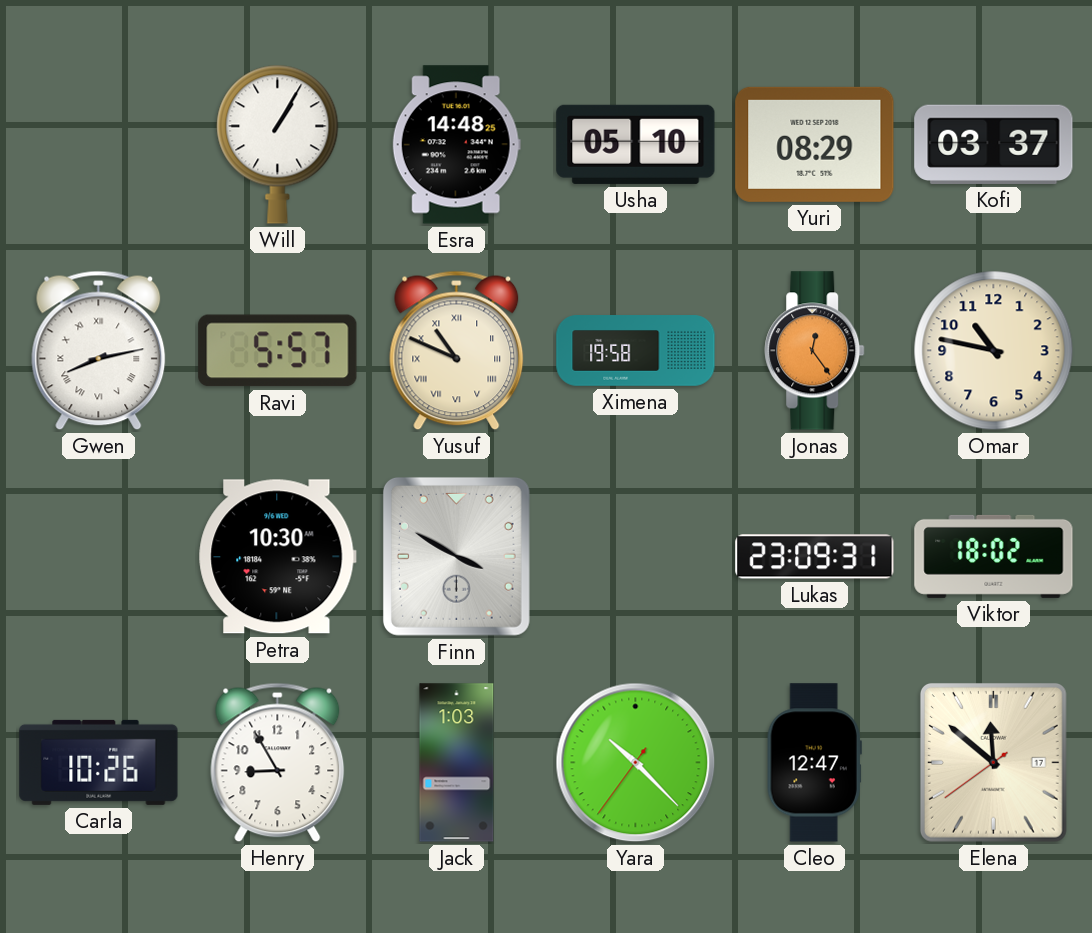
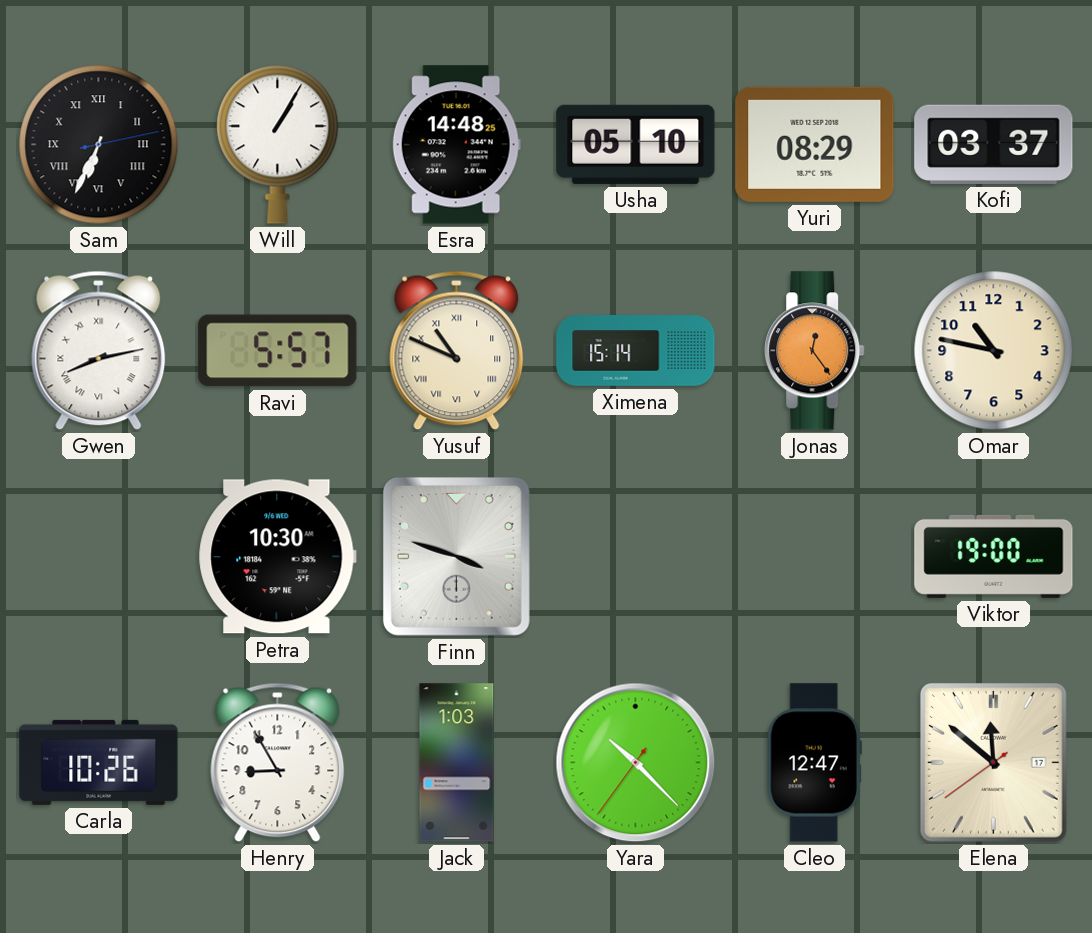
Sam: none -> 6:34
Ximena: 19:58 -> 15:14
Finn: 3:50 -> 3:48
Lukas: 23:09 -> none
Viktor: 18:02 -> 19:00
